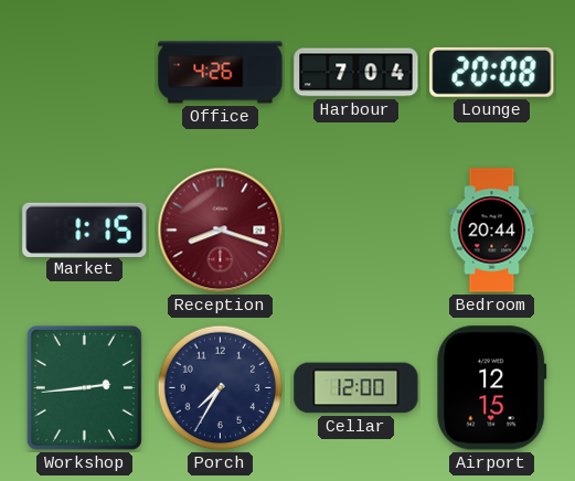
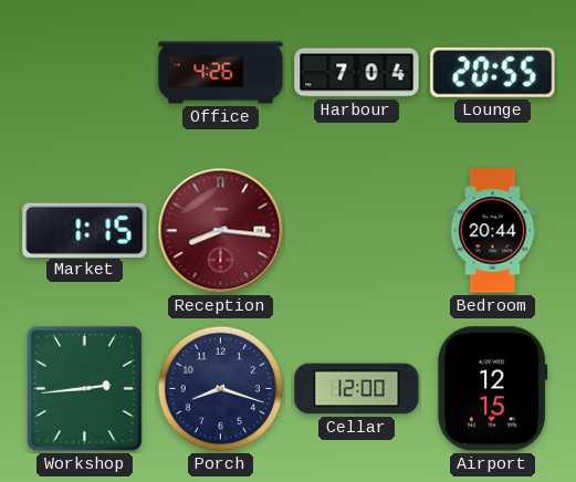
Lounge: 20:08 -> 20:55
Reception: 8:18 -> 8:16
Porch: 7:35 -> 8:18
